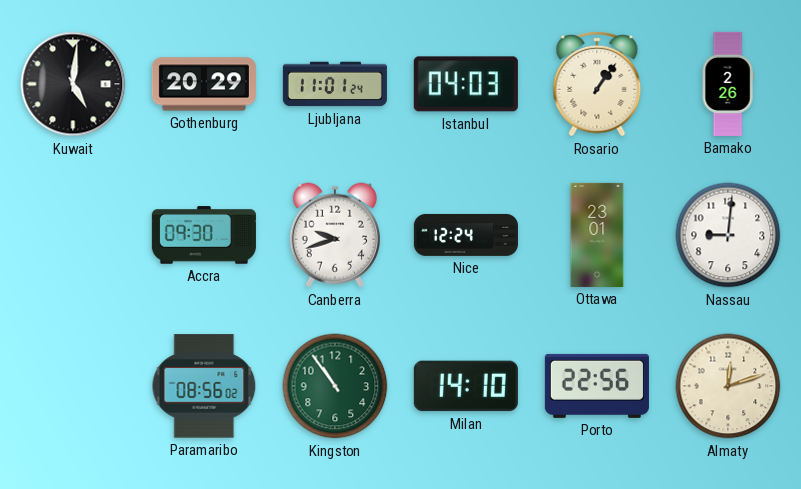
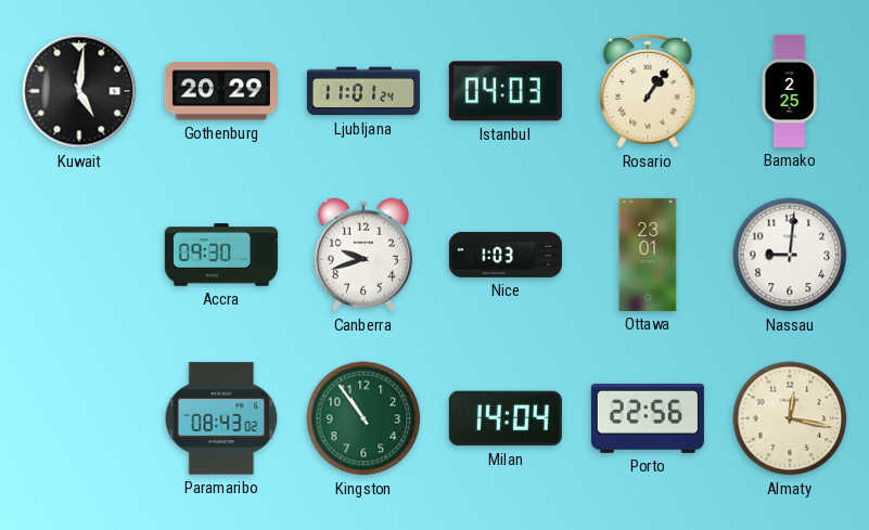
Bamako: 2:26 -> 2:25
Nice: 12:24 -> 1:03
Paramaribo: 08:56 -> 08:43
Milan: 14:10 -> 14:04
Almaty: 12:12 -> 12:17
